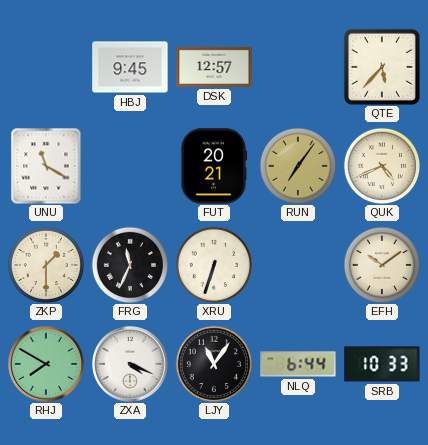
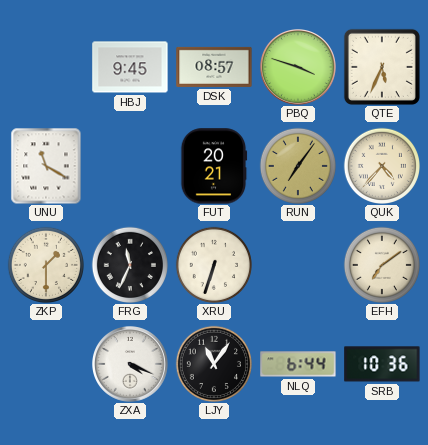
DSK: 12:57 -> 08:57
PBQ: none -> 3:48
QTE: 5:37 -> 5:34
QUK: 4:41 -> 4:37
EFH: 10:09 -> 7:09
RHJ: 7:50 -> none
SRB: 10:33 -> 10:36
